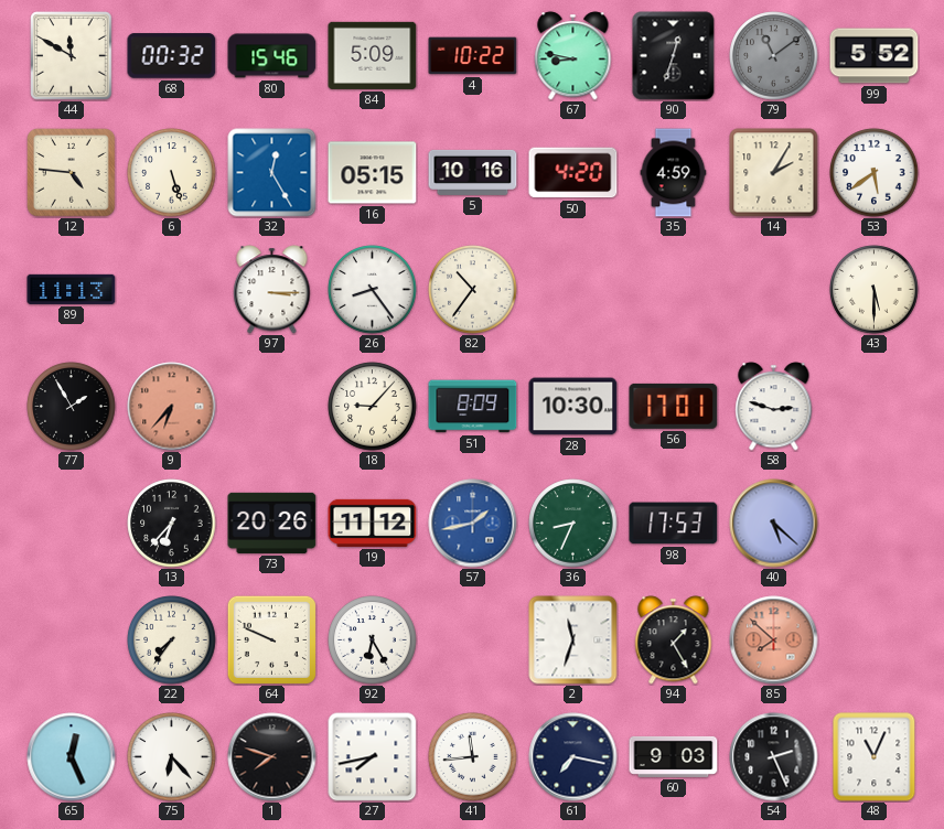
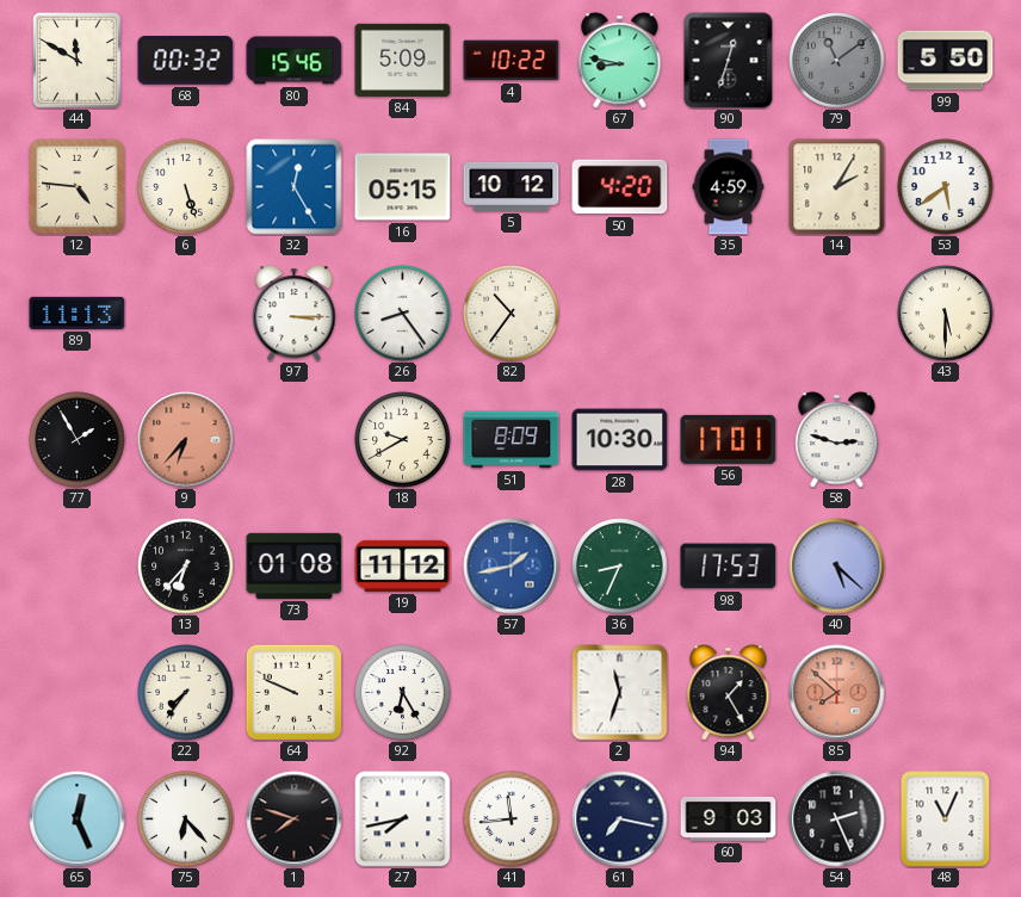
99: 5:52 -> 5:50
5: 10:16 -> 10:12
18: 9:07 -> 9:40
73: 20:26 -> 01:08
